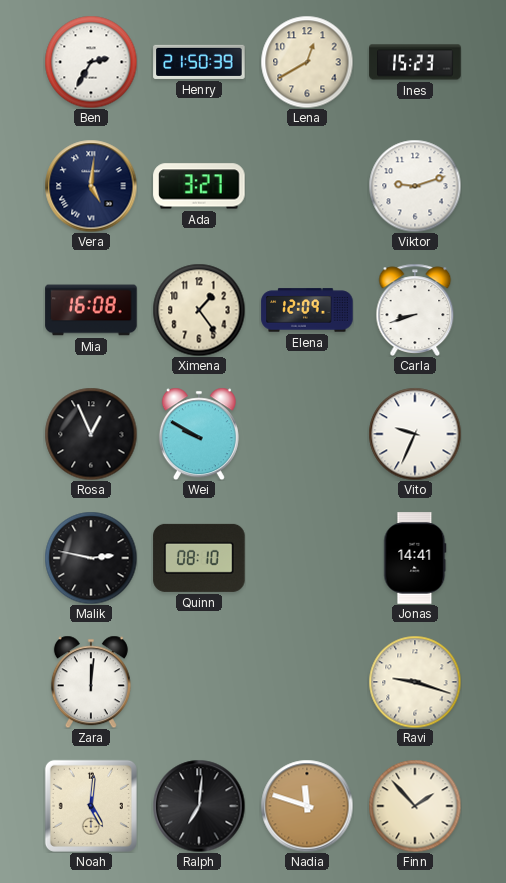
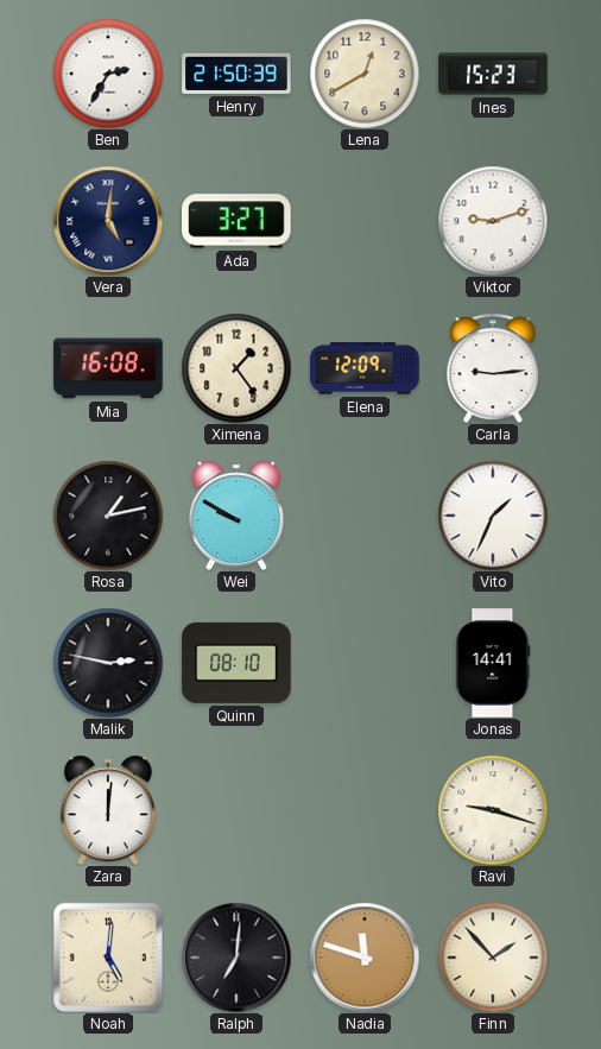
Carla: 8:42 -> 9:14
Rosa: 12:56 -> 1:13
Vito: 9:34 -> 1:34
